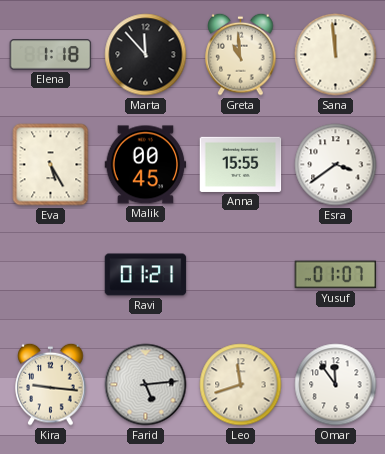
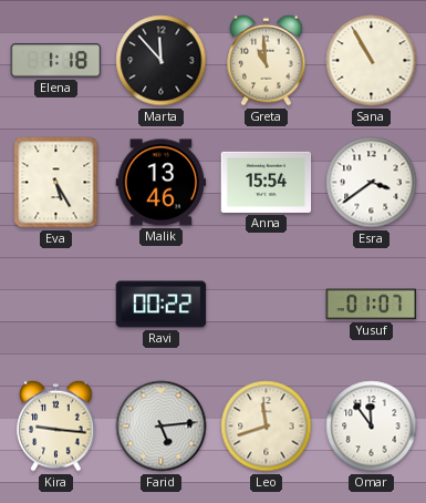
Sana: 11:59 -> 10:55
Malik: 00:45 -> 13:46
Anna: 15:55 -> 15:54
Ravi: 01:21 -> 00:22
